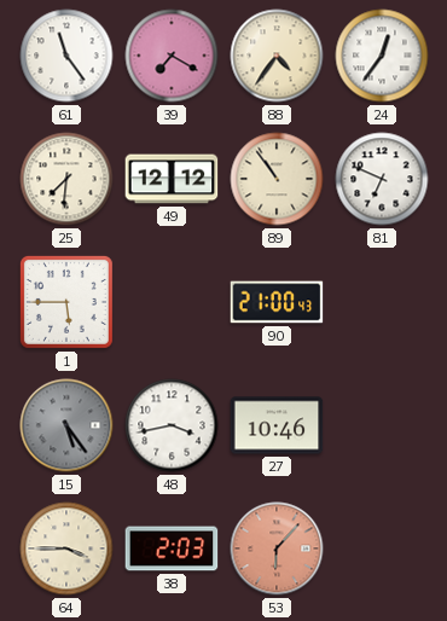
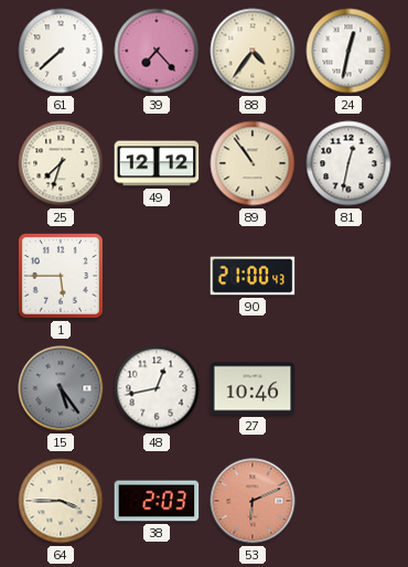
61: 11:24 -> 7:38
39: 7:20 -> 7:23
24: 12:36 -> 12:32
25: 7:31 -> 7:33
81: 6:49 -> 12:32
48: 3:43 -> 12:43
53: 6:07 -> 6:11
